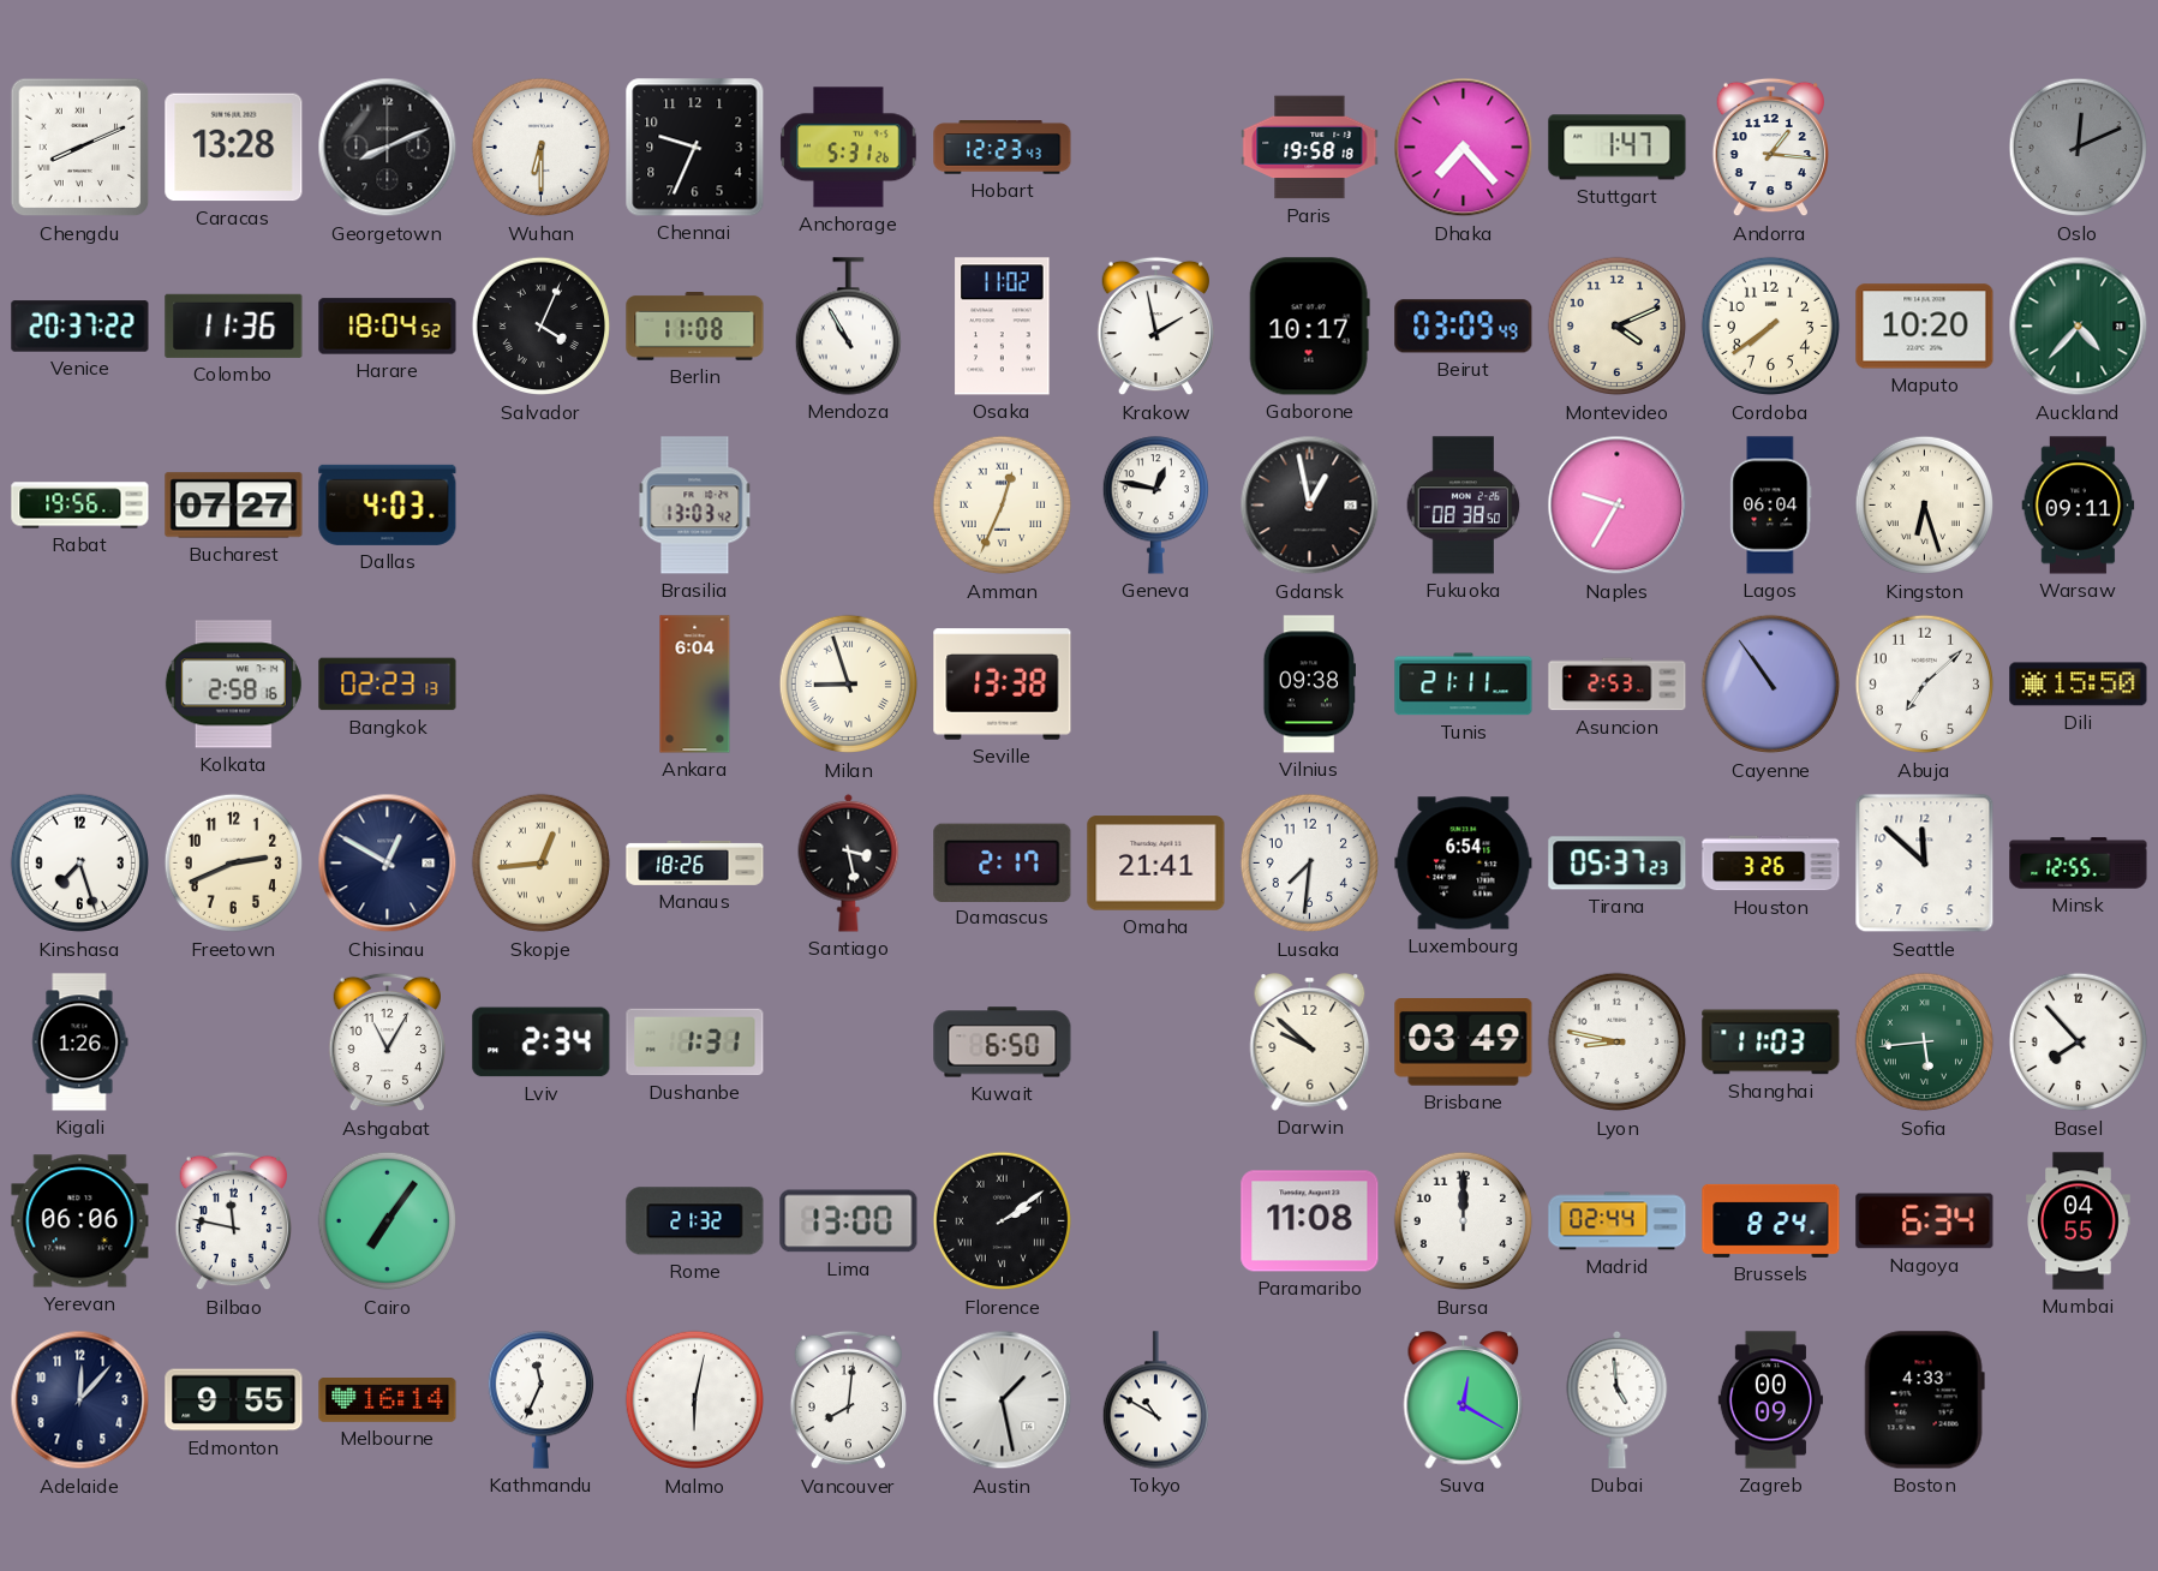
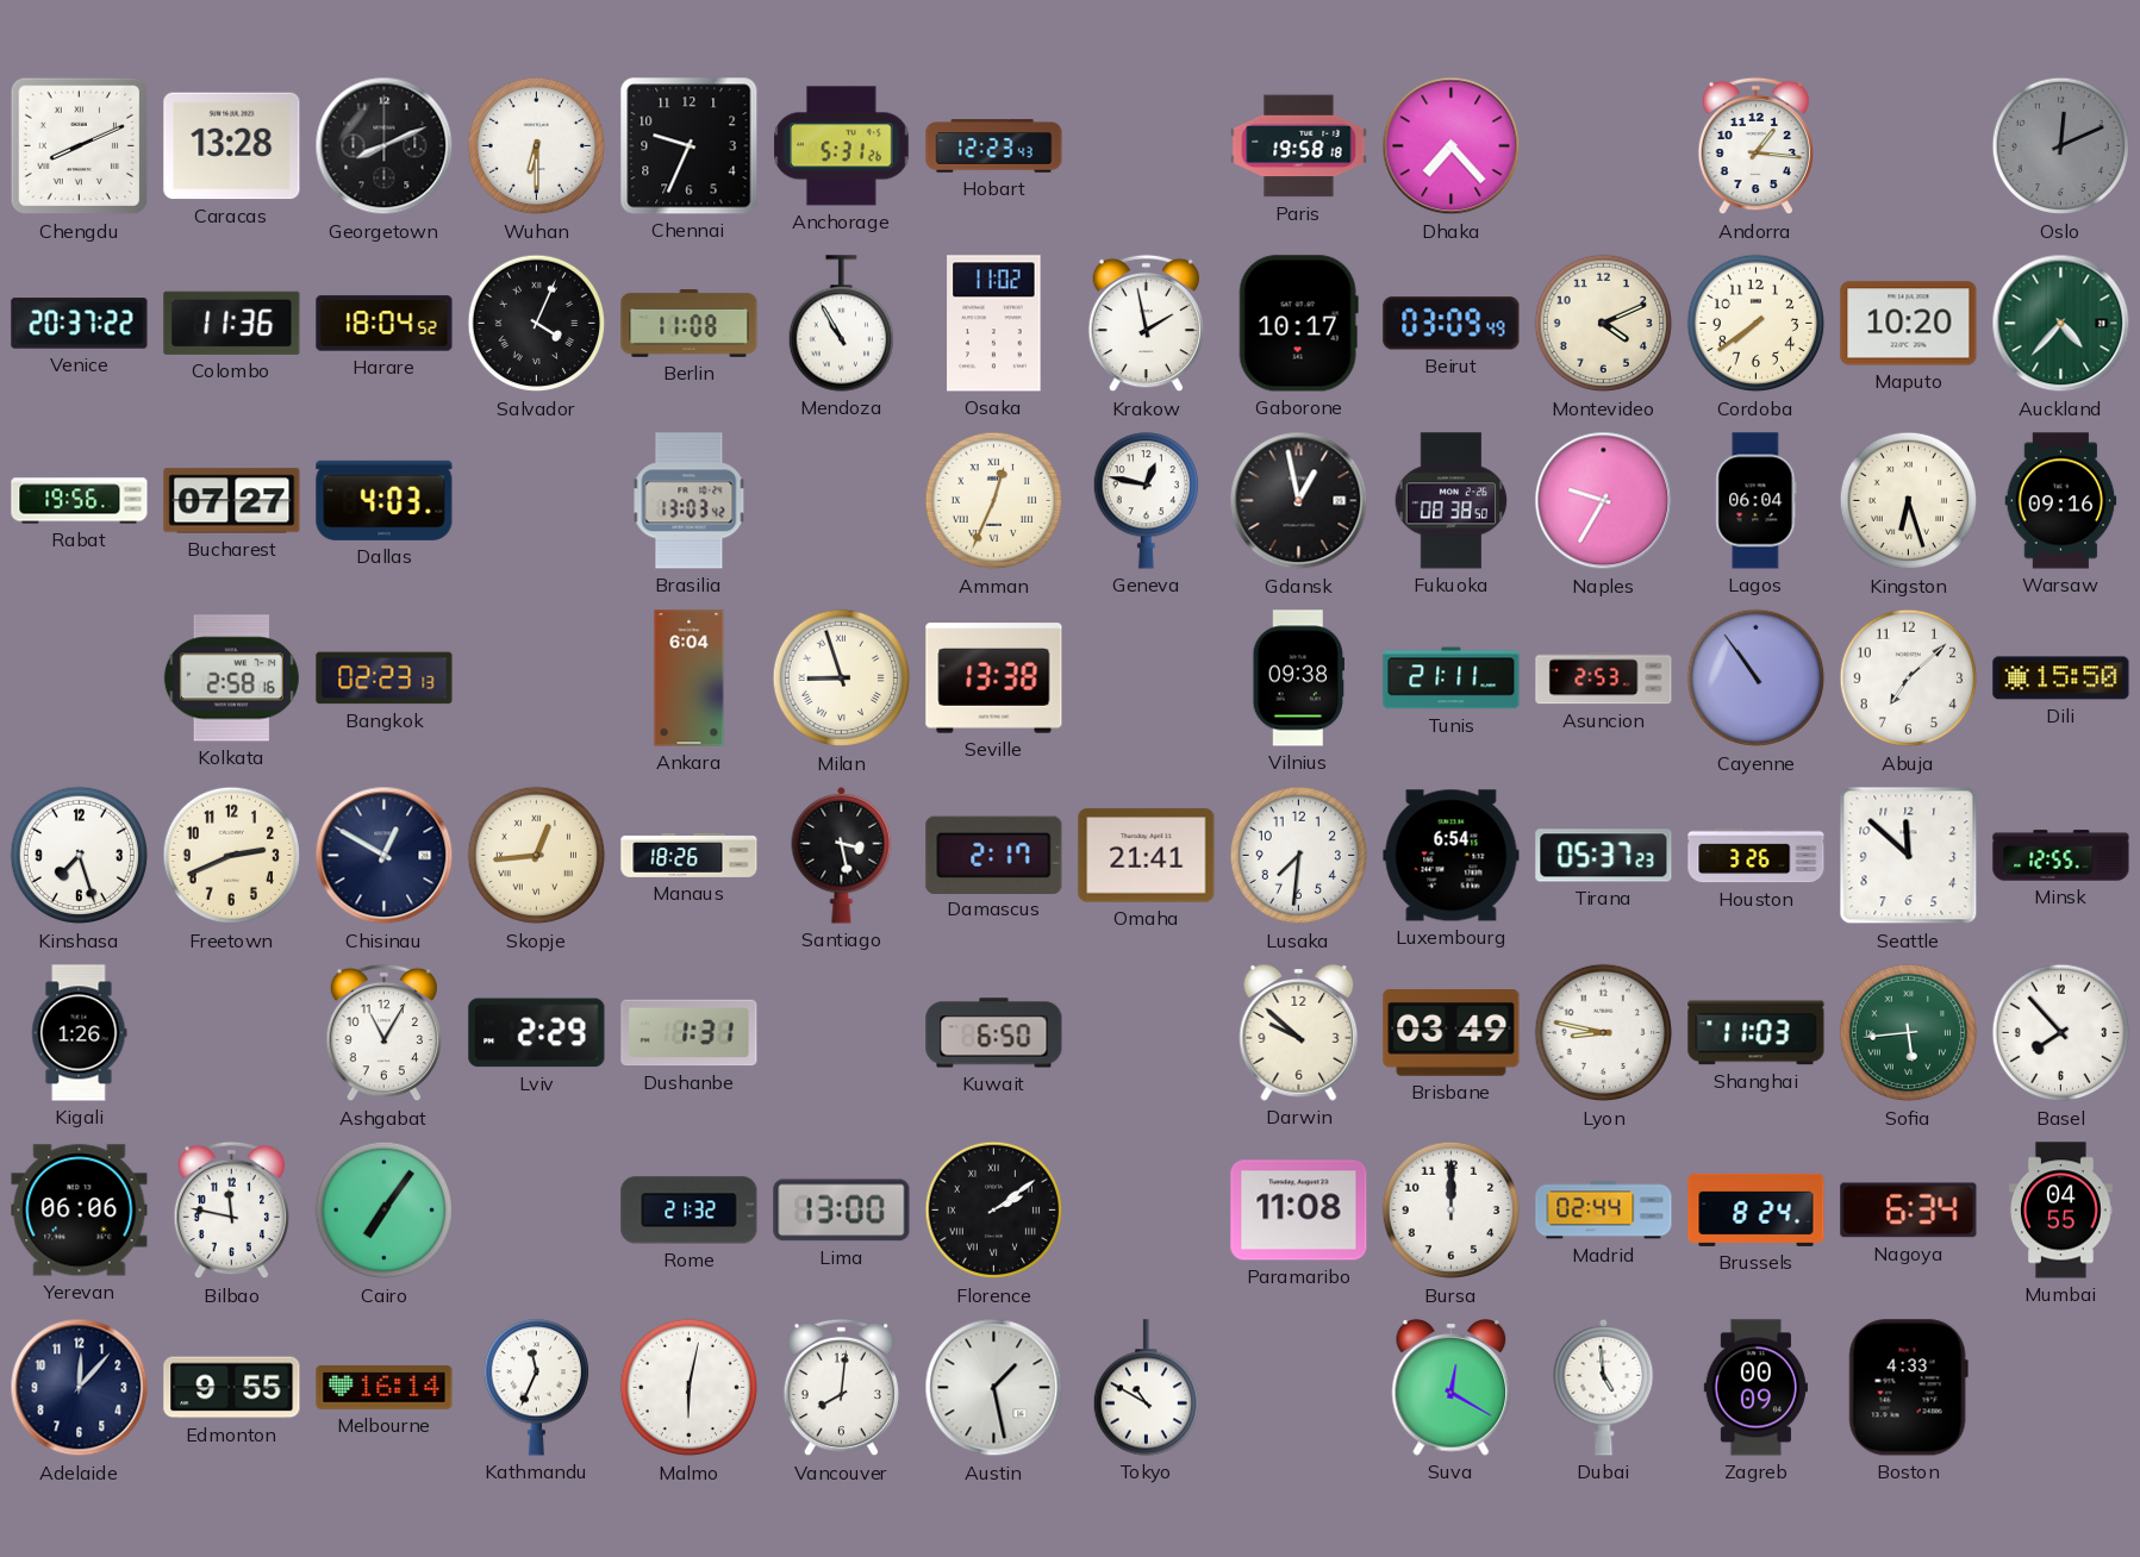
Stuttgart: 1:47 -> none
Warsaw: 09:11 -> 09:16
Lviv: 2:34 -> 2:29
